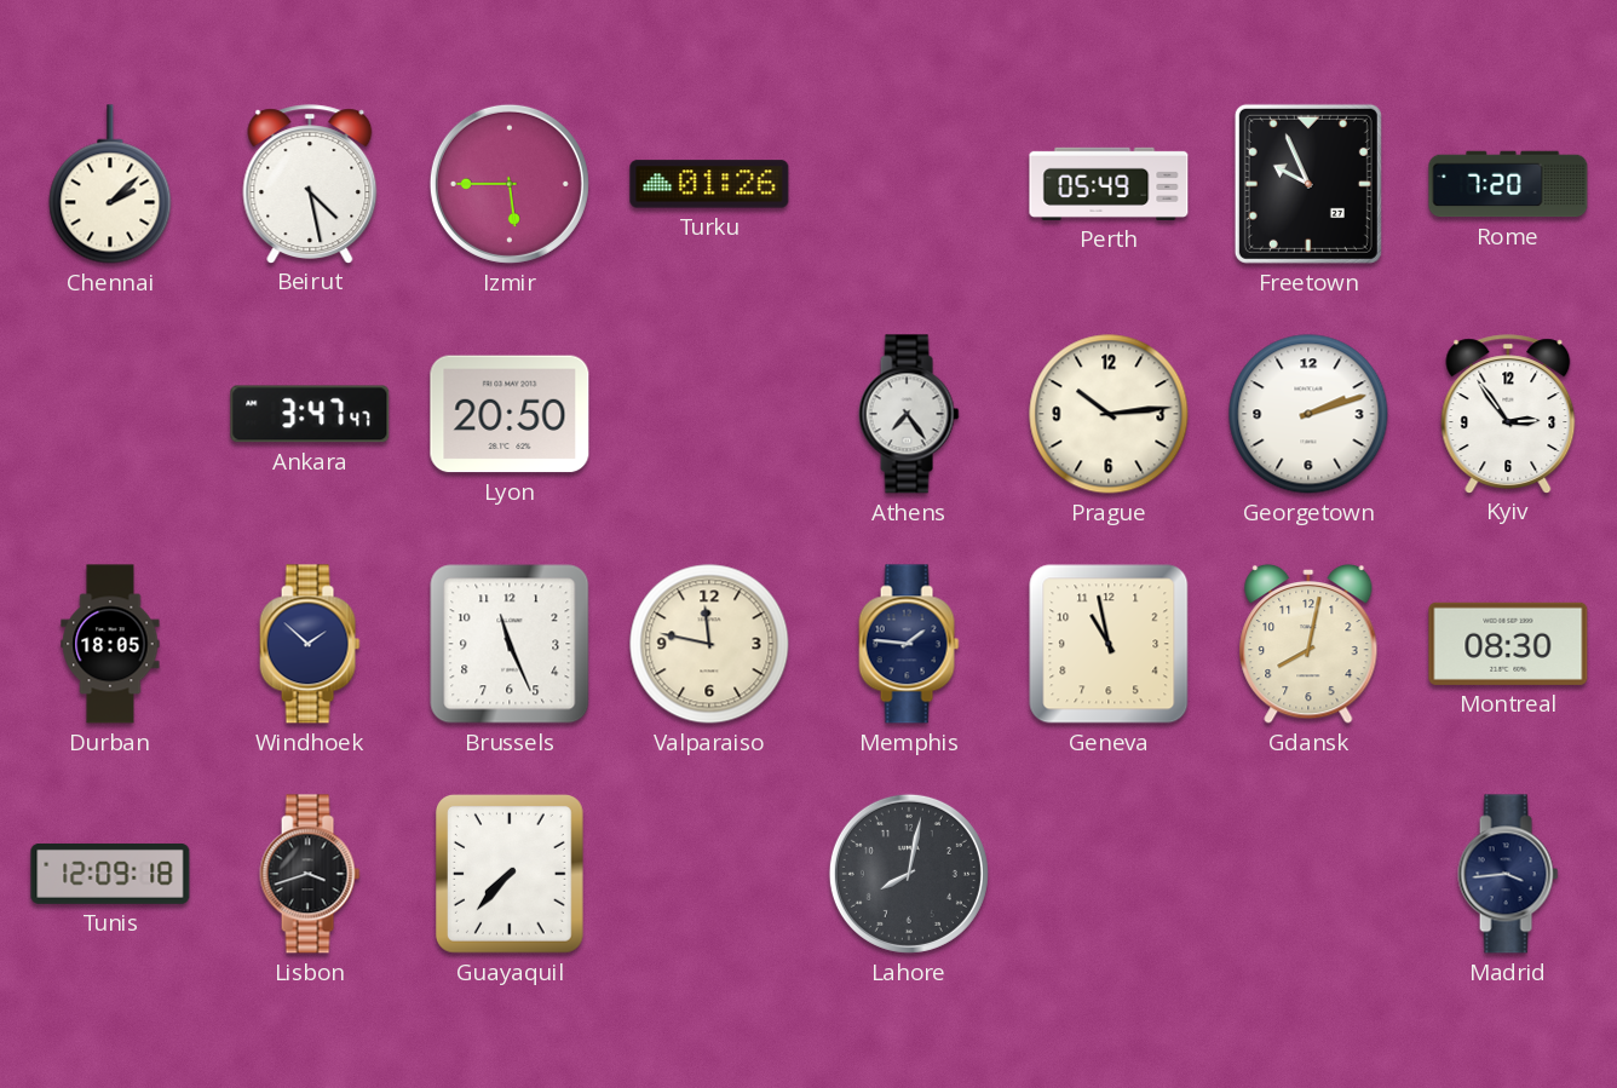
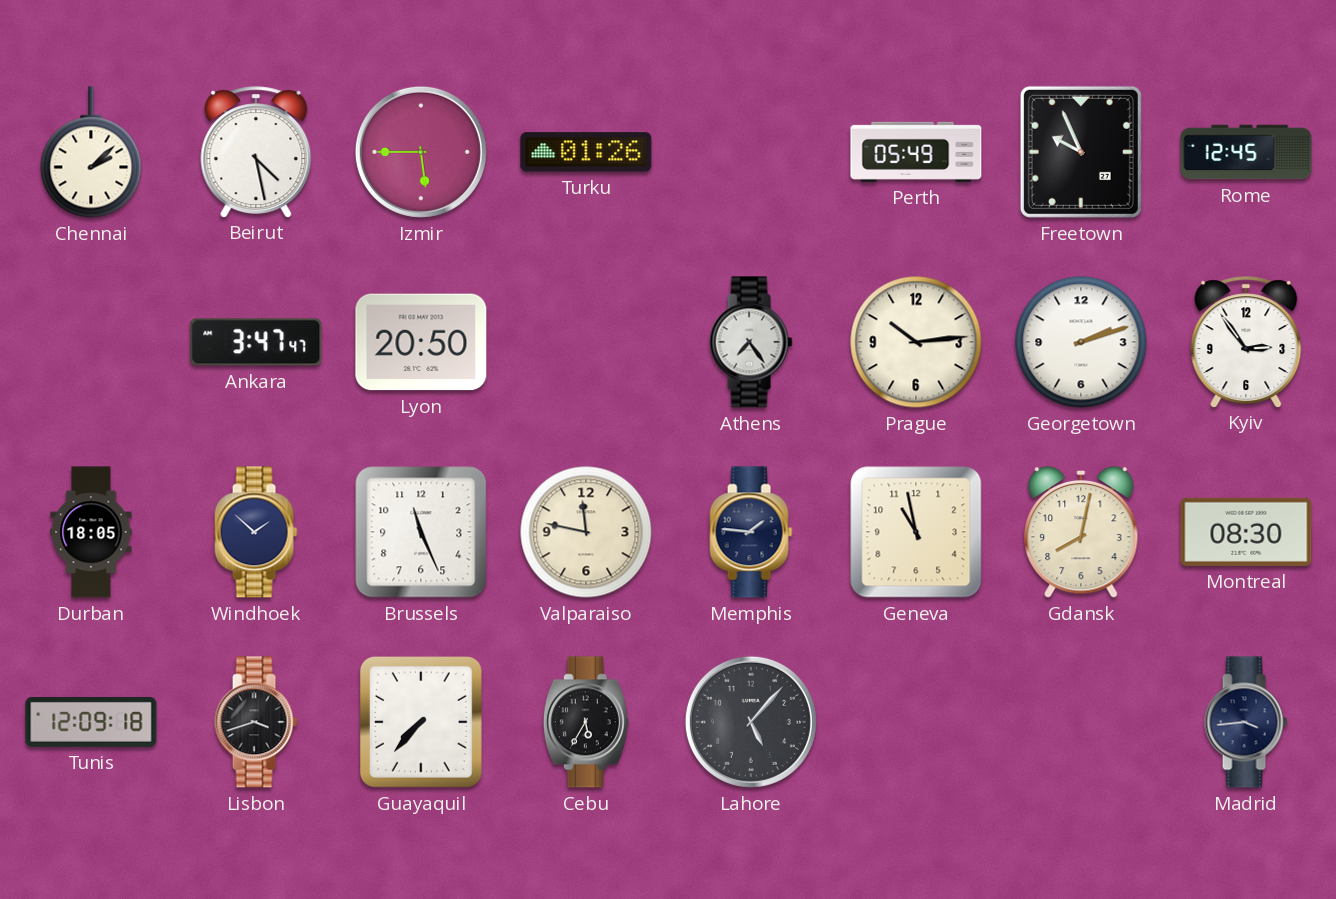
Rome: 7:20 -> 12:45
Cebu: none -> 5:35
Lahore: 8:02 -> 5:07
